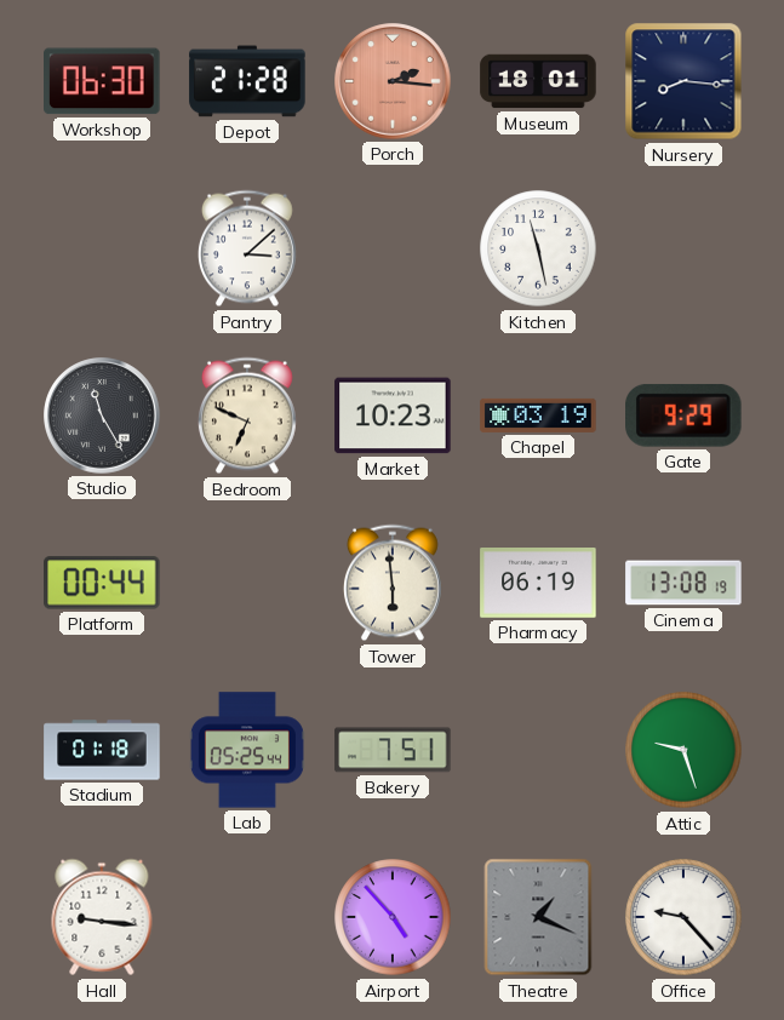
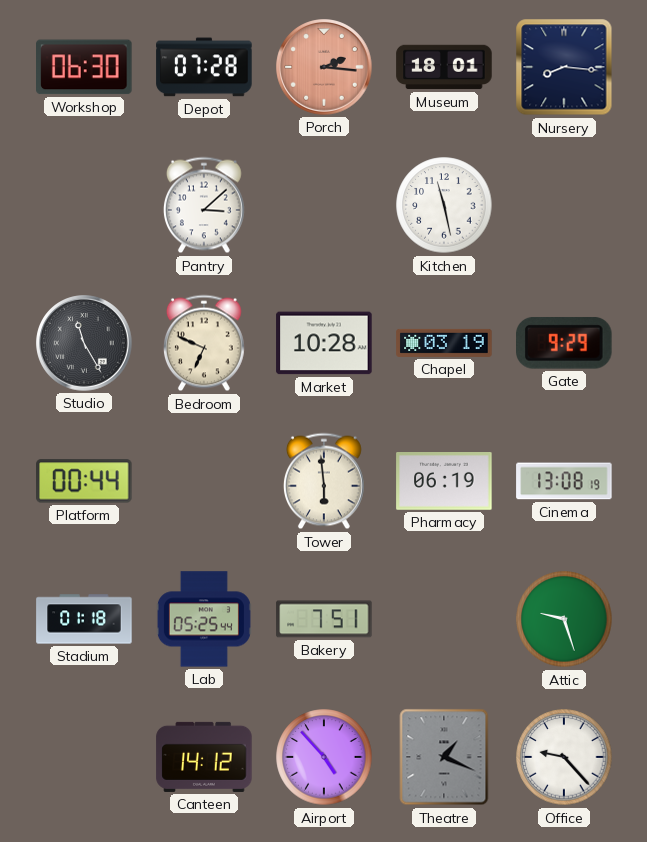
Depot: 21:28 -> 07:28
Market: 10:23 -> 10:28
Hall: 9:16 -> none
Canteen: none -> 14:12
